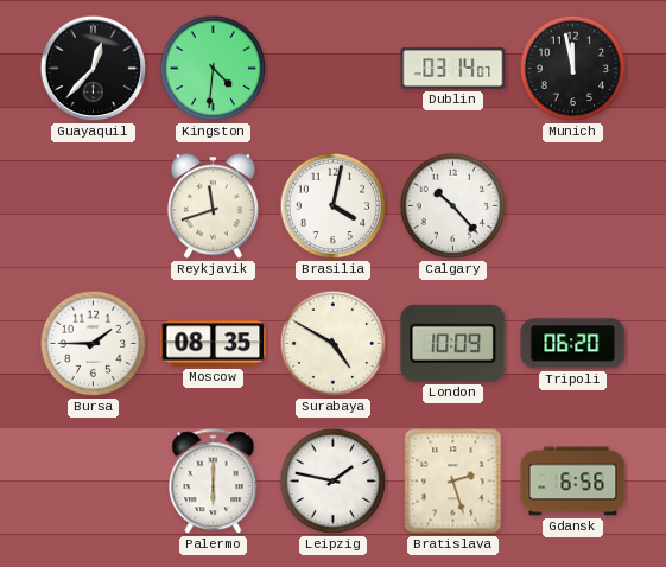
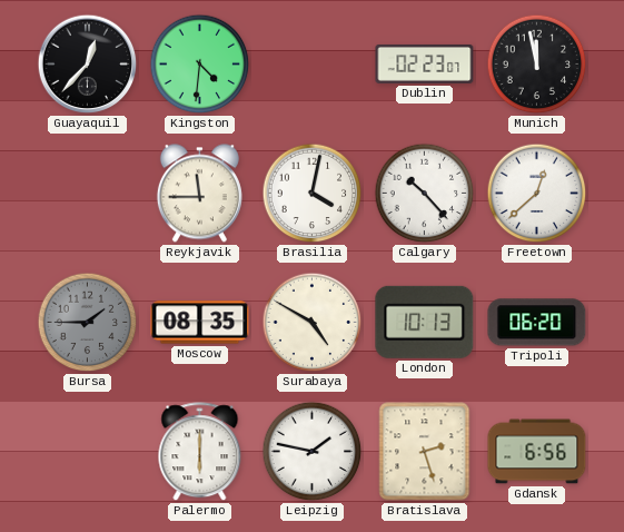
Dublin: 03:14 -> 02:23
Reykjavik: 11:42 -> 11:45
Freetown: none -> 12:38
Bursa dial: white -> grey
London: 10:09 -> 10:13
